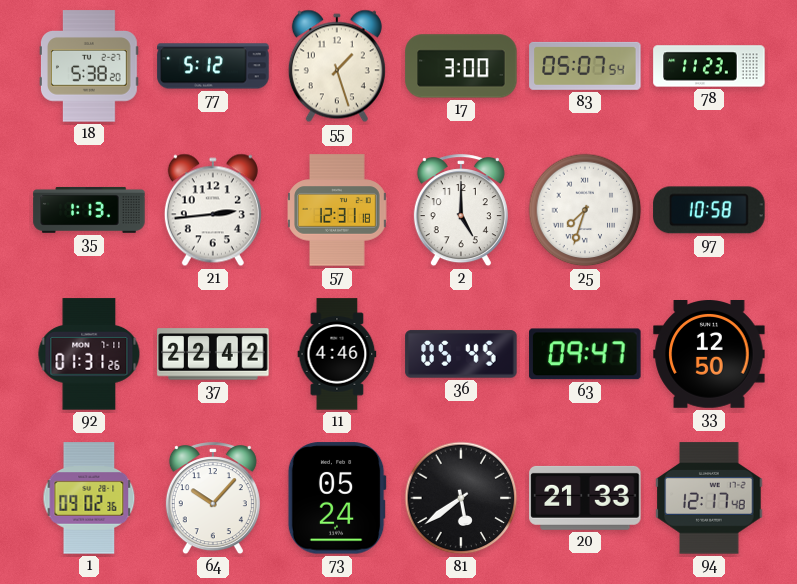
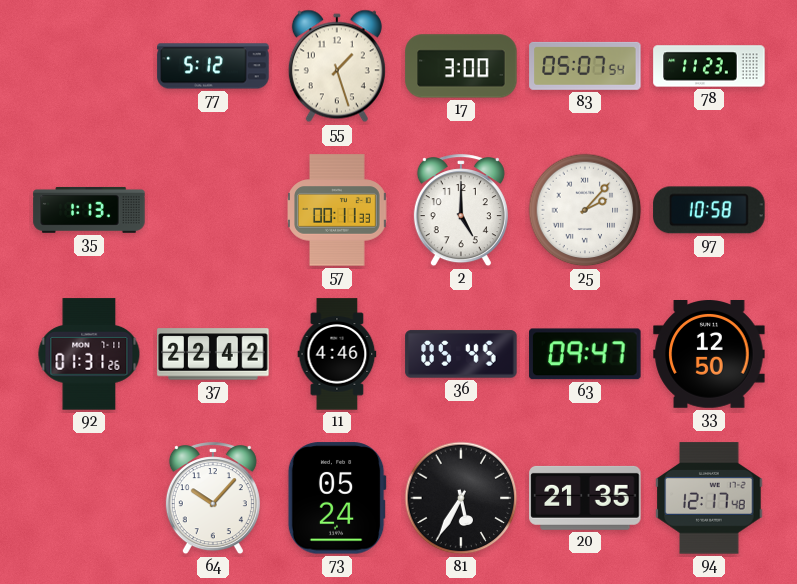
18: 5:38 -> none
21: 2:44 -> none
57: 12:31 -> 00:11
25: 7:33 -> 2:07
1: 09:02 -> none
81: 5:39 -> 5:35
20: 21:33 -> 21:35
